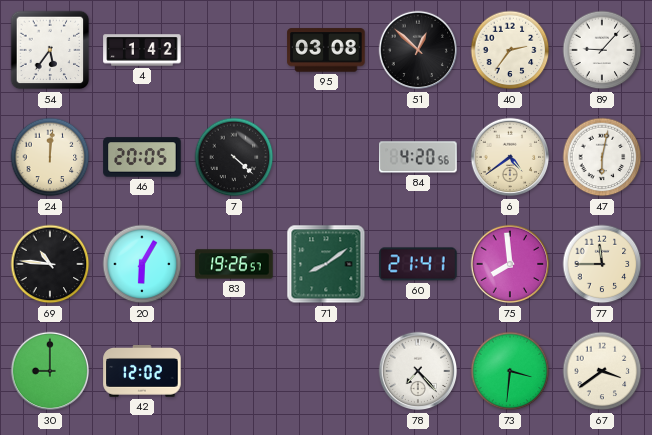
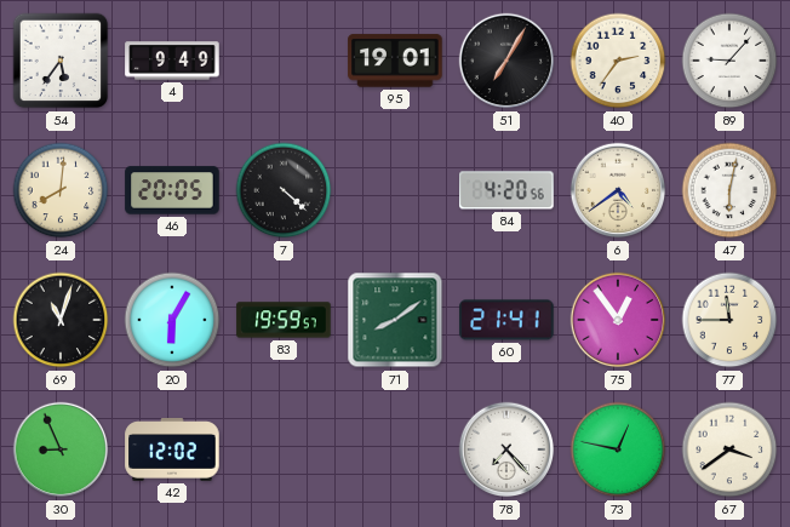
4: 1:42 -> 9:49
95: 03:08 -> 19:01
51: 12:52 -> 7:05
24: 12:01 -> 8:01
69: 10:46 -> 11:03
83: 19:26 -> 19:59
75: 7:59 -> 12:54
30: 9:00 -> 8:56
73: 3:31 -> 12:47
